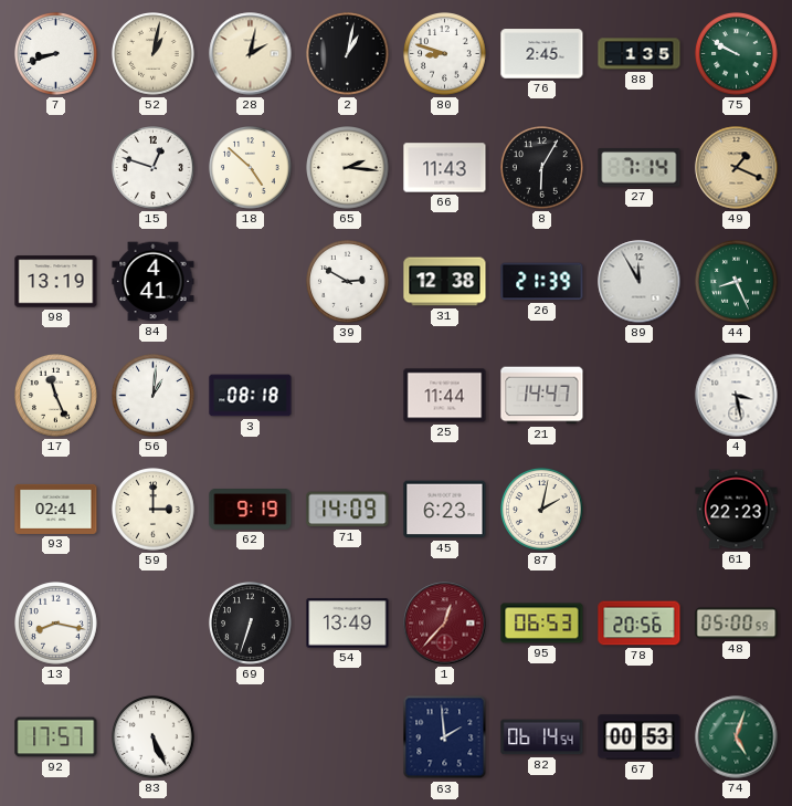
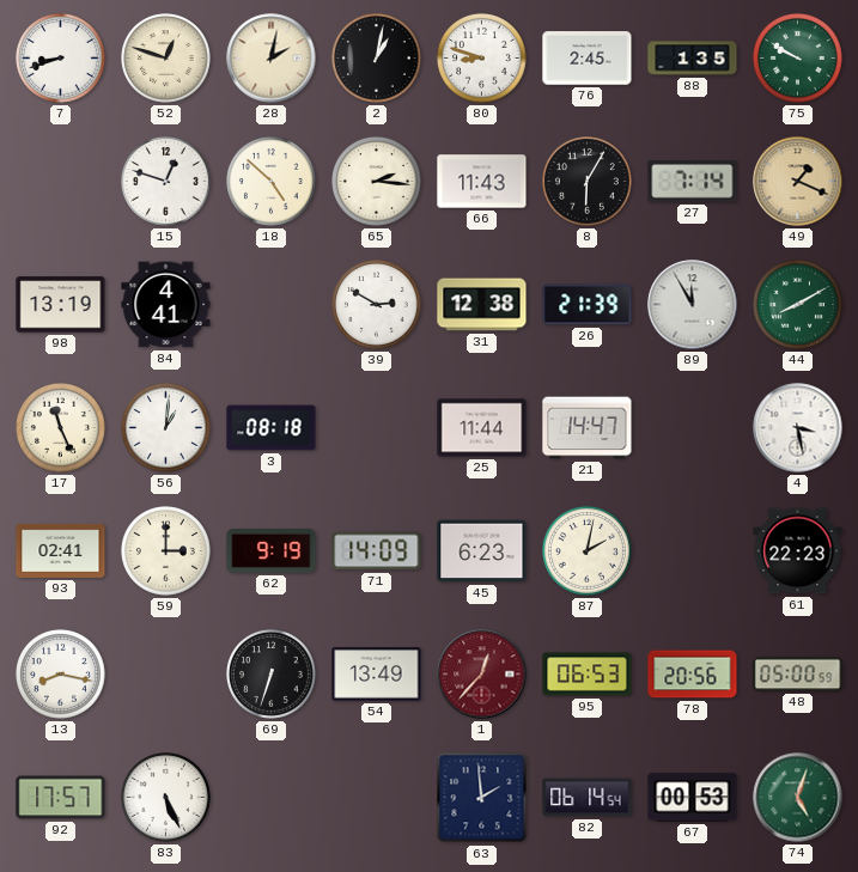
52: 1:02 -> 12:48
44: 8:26 -> 8:10
